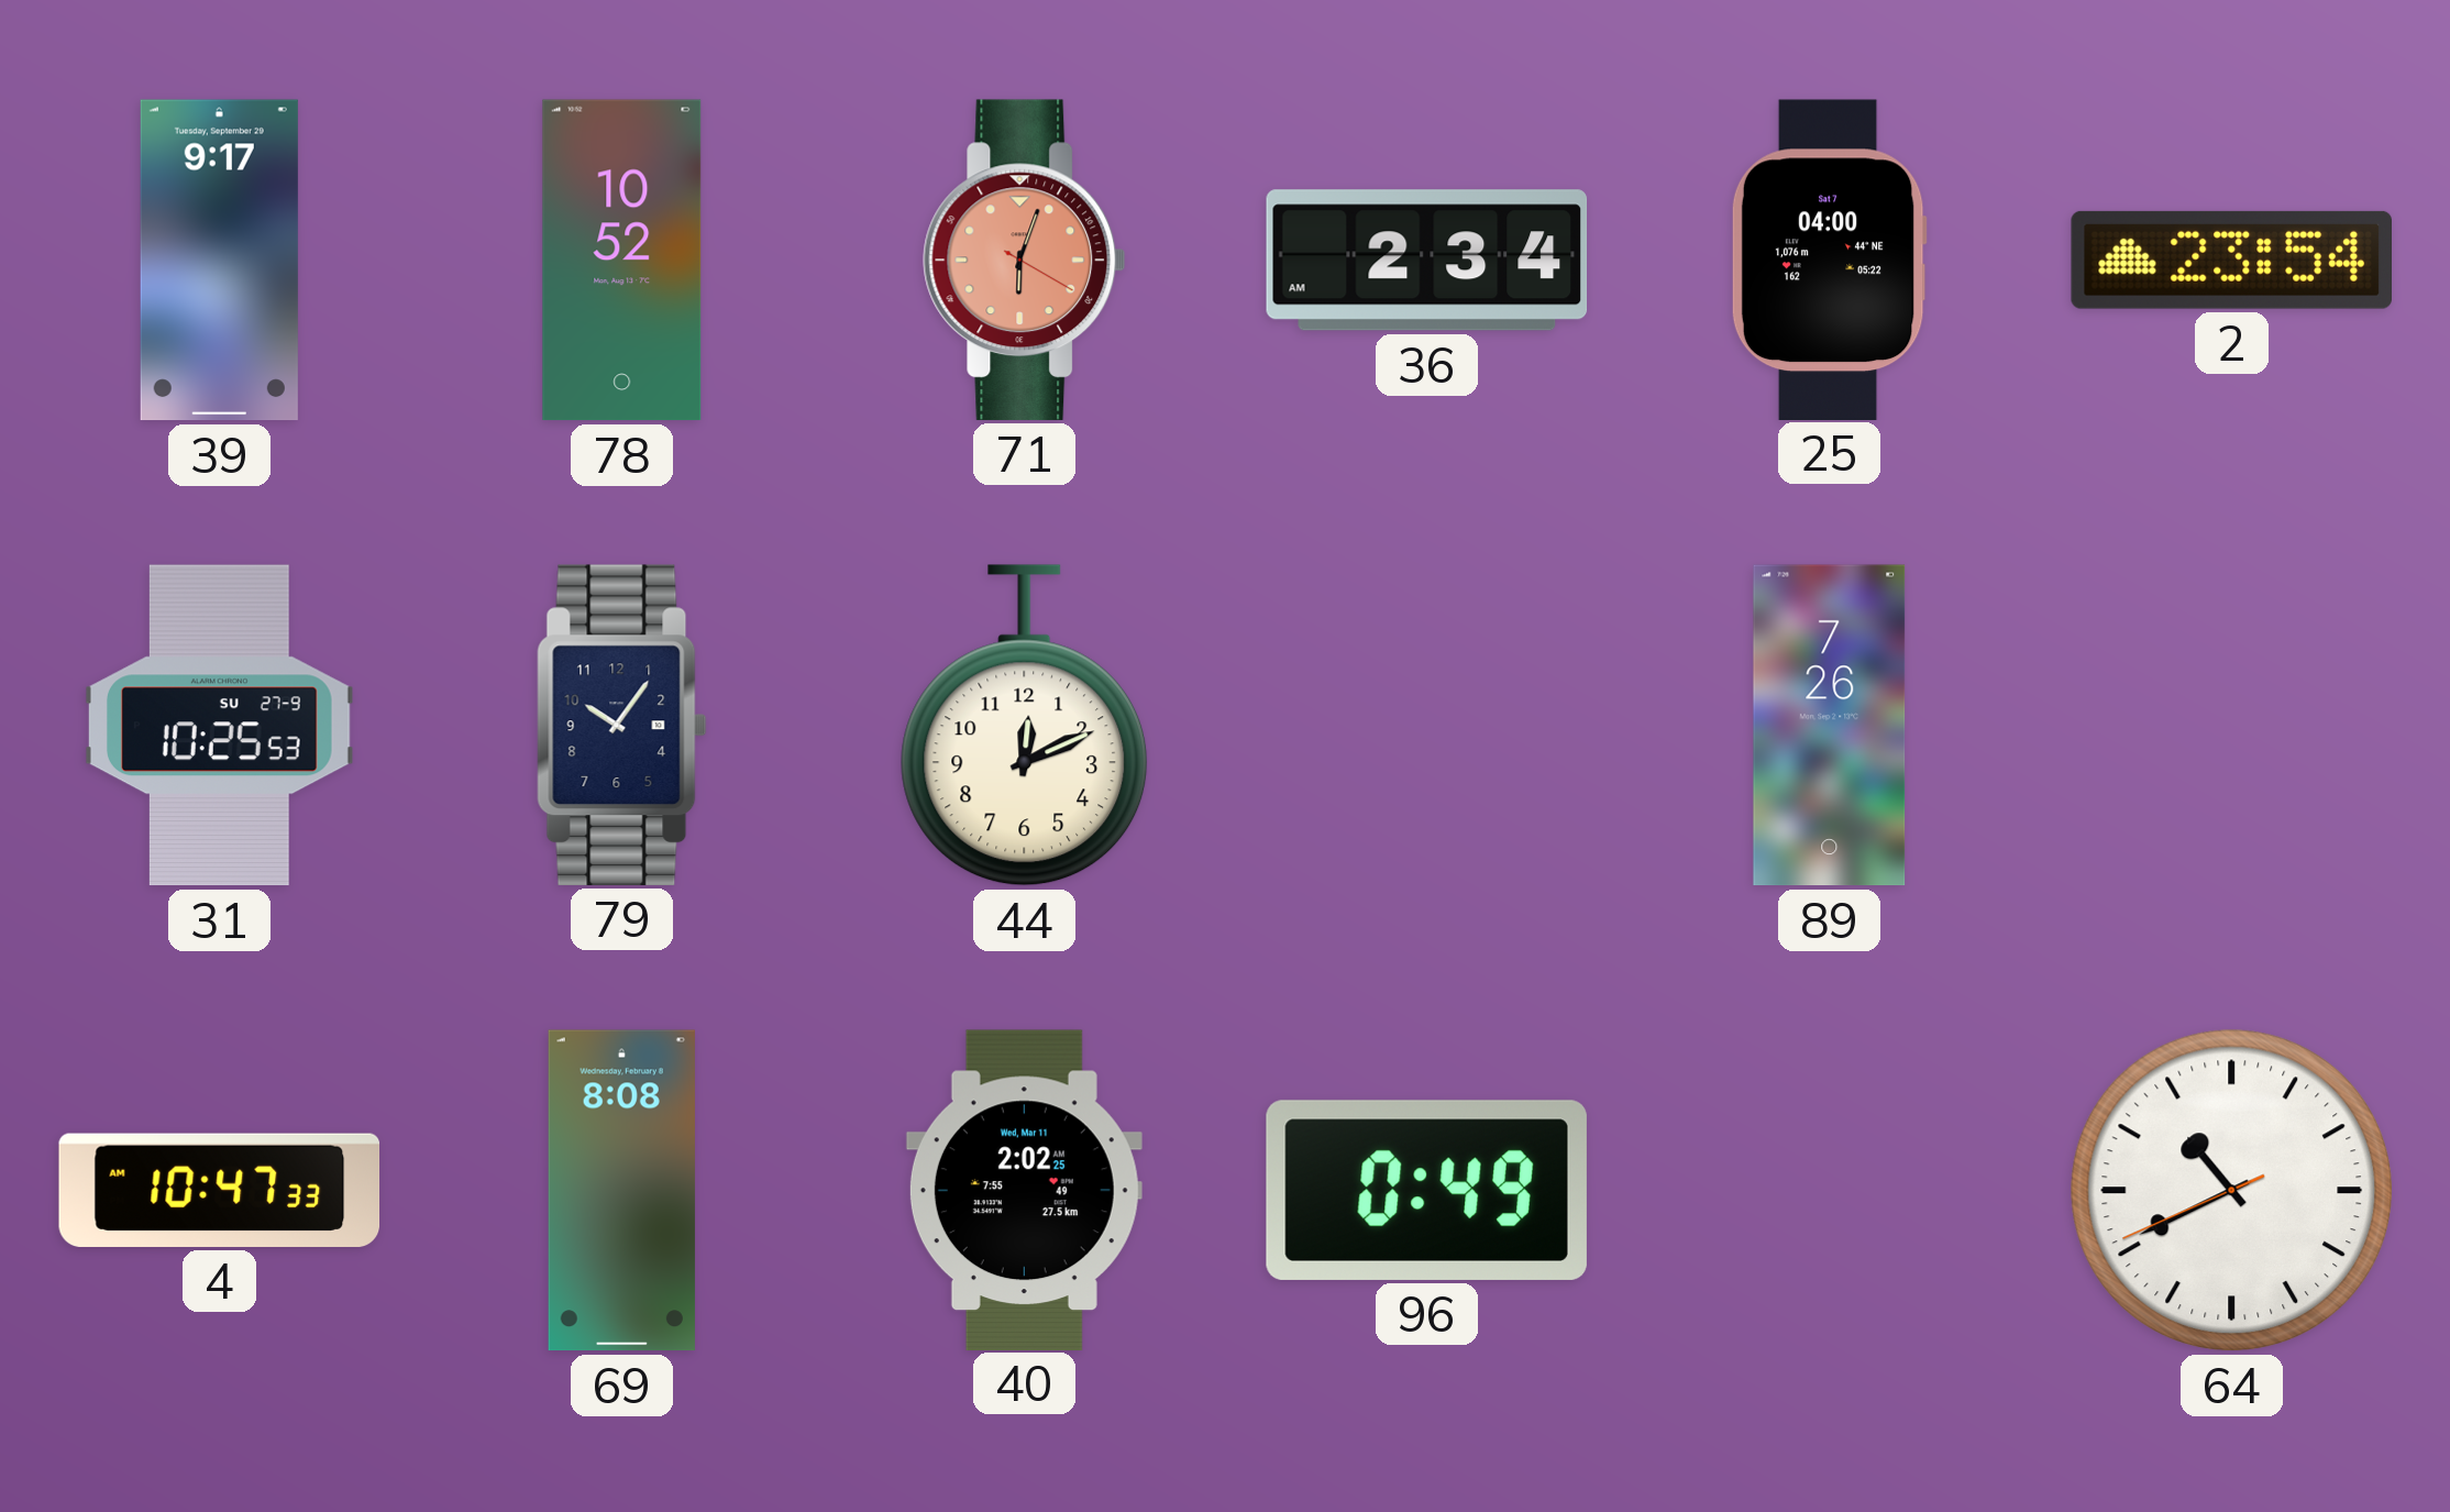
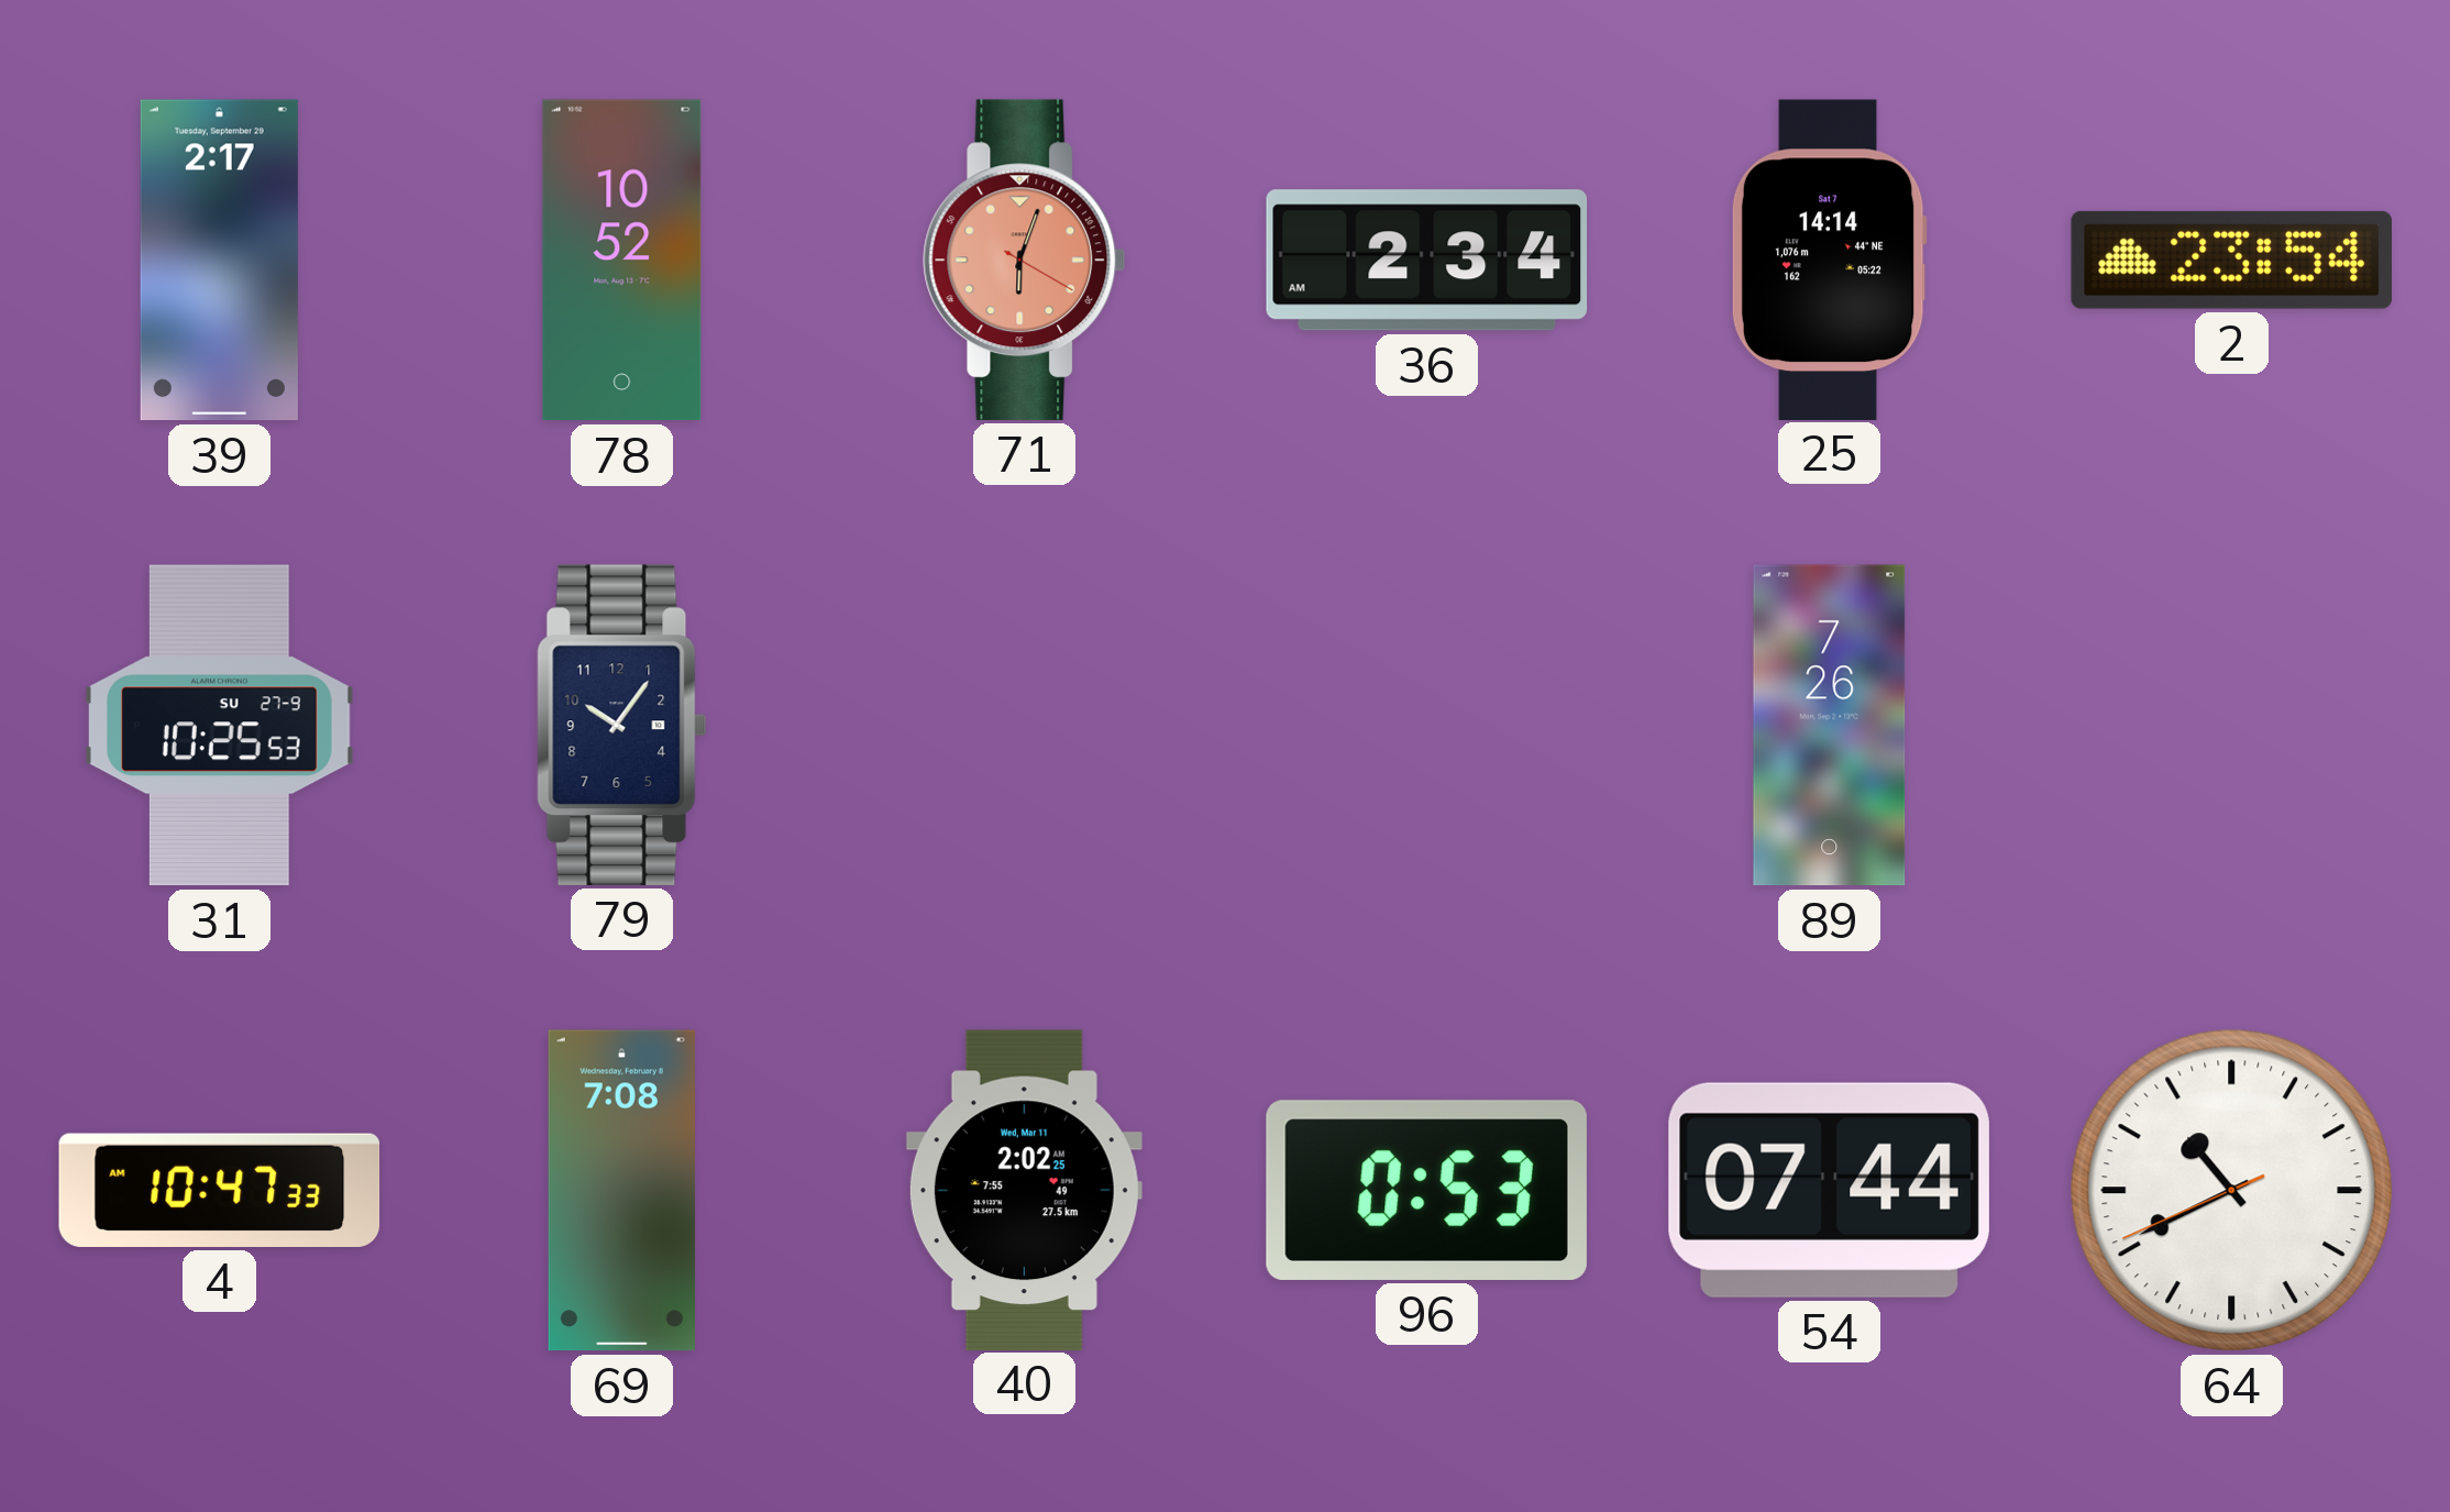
39: 9:17 -> 2:17
25: 04:00 -> 14:14
44: 12:11 -> none
69: 8:08 -> 7:08
96: 0:49 -> 0:53
54: none -> 07:44
